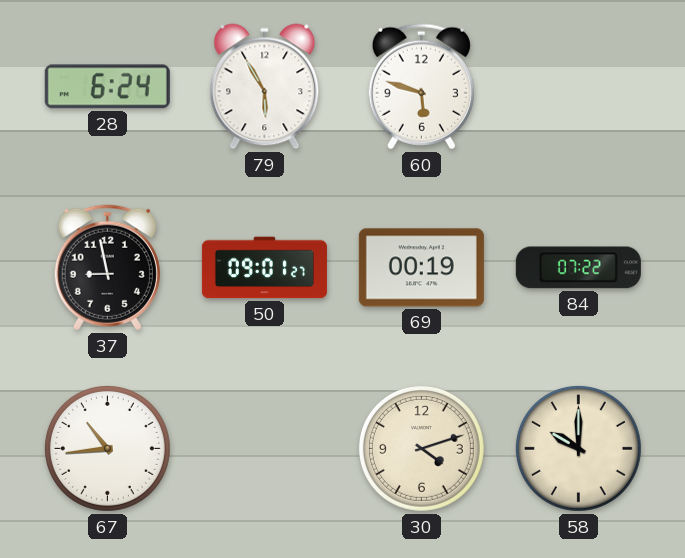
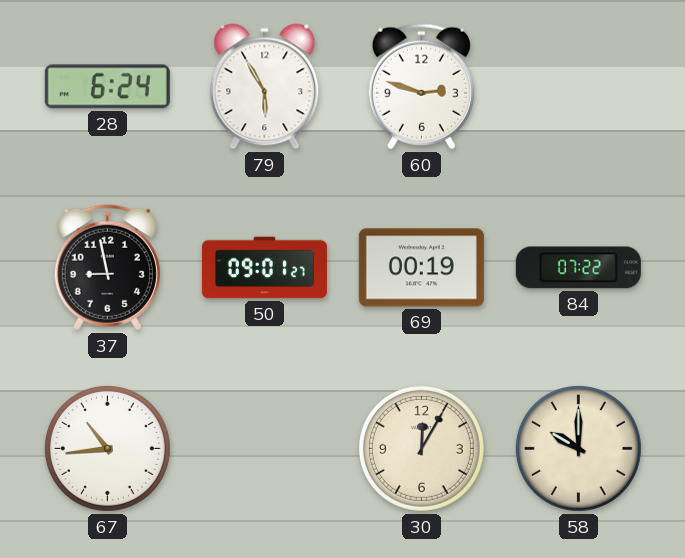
60: 5:48 -> 2:48
30: 4:12 -> 12:05
